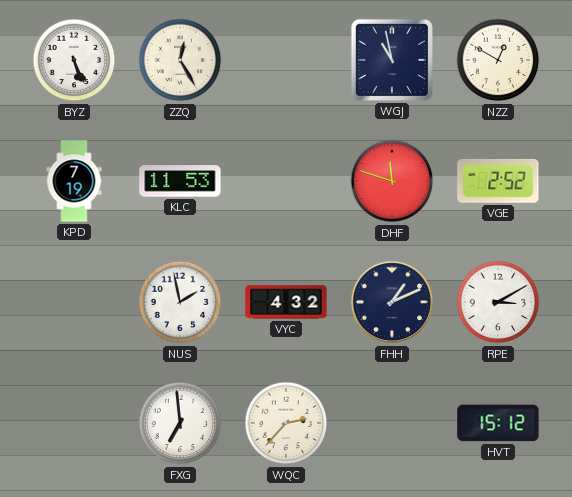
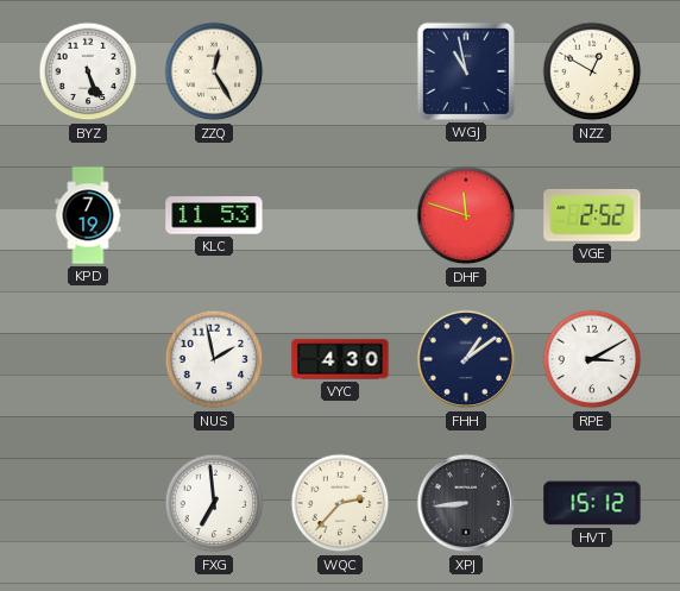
VYC: 4:32 -> 4:30
FHH: 1:11 -> 1:09
XPJ: none -> 8:44
